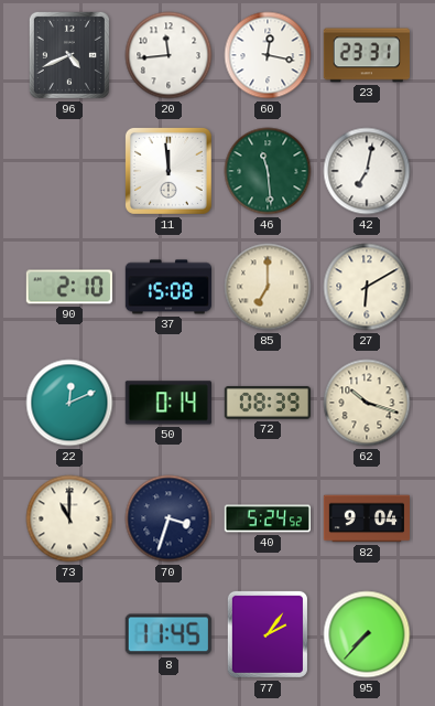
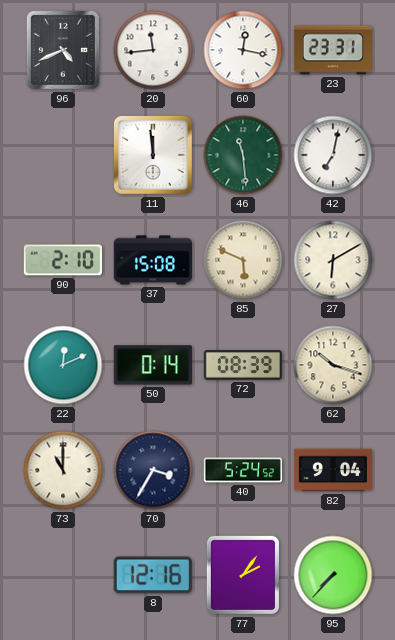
85: 7:00 -> 5:49
70: 3:33 -> 3:35
8: 11:45 -> 12:16
